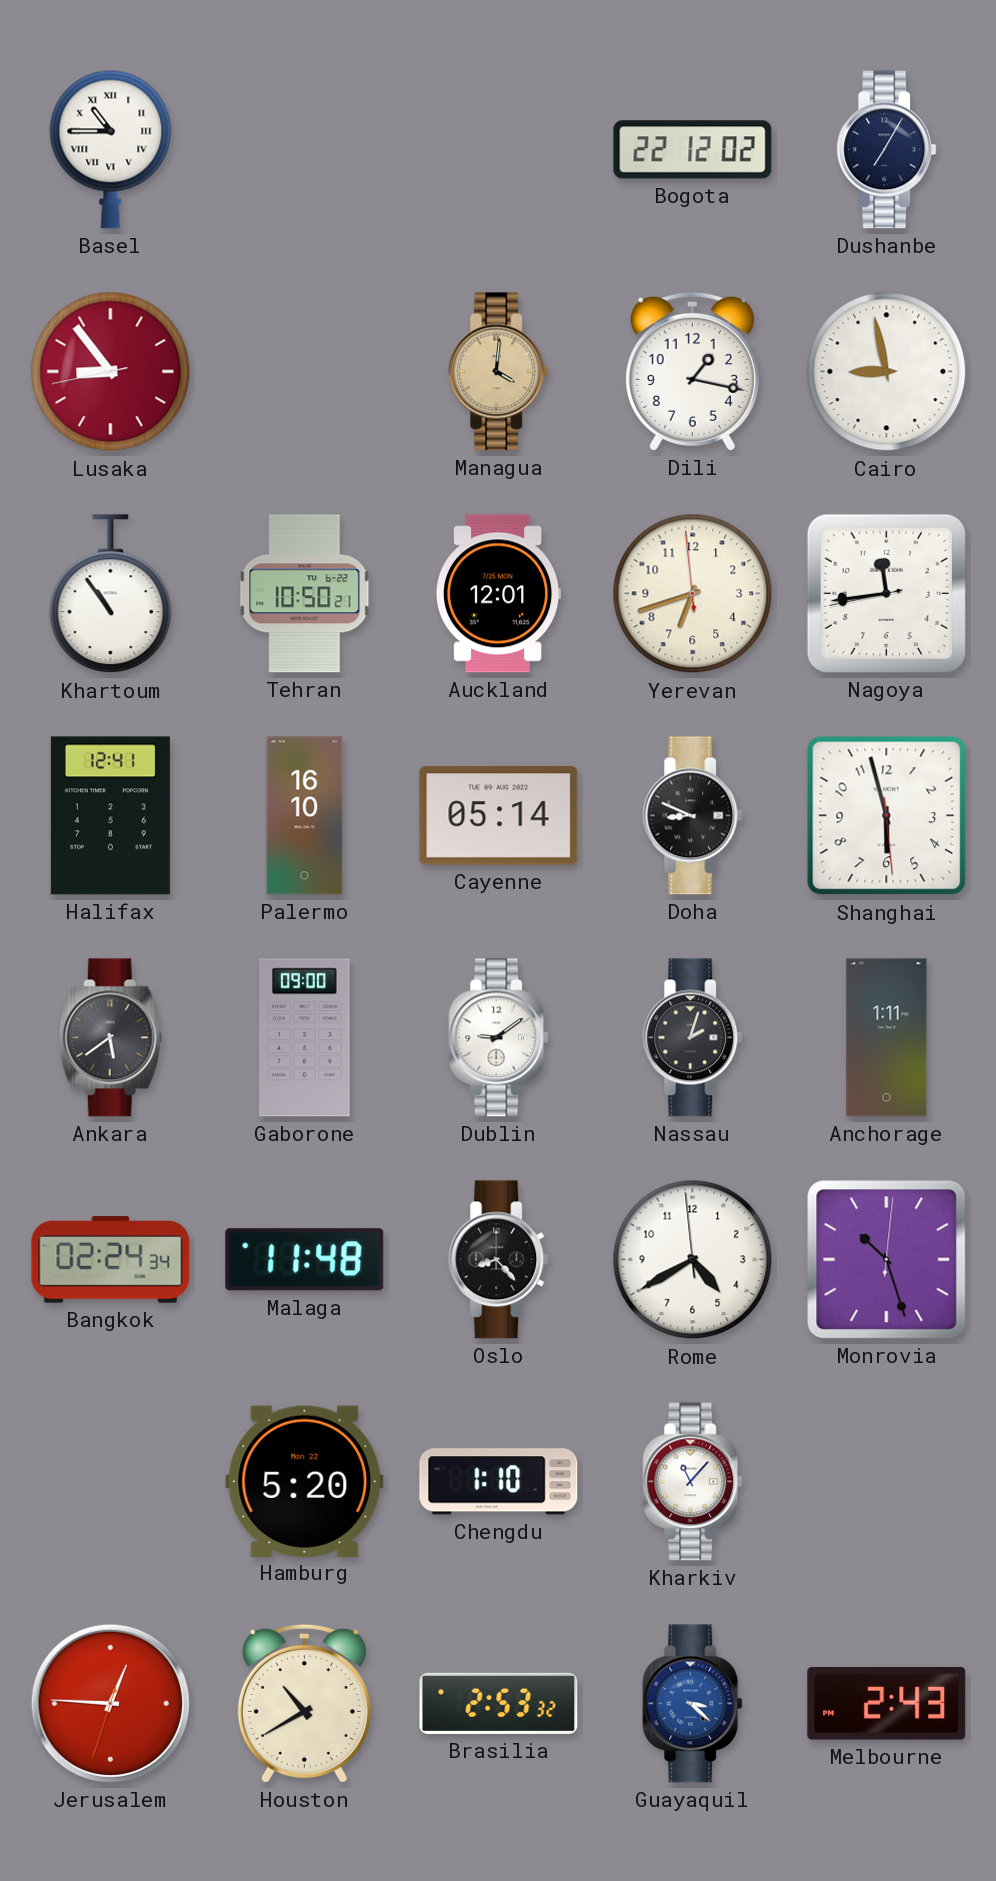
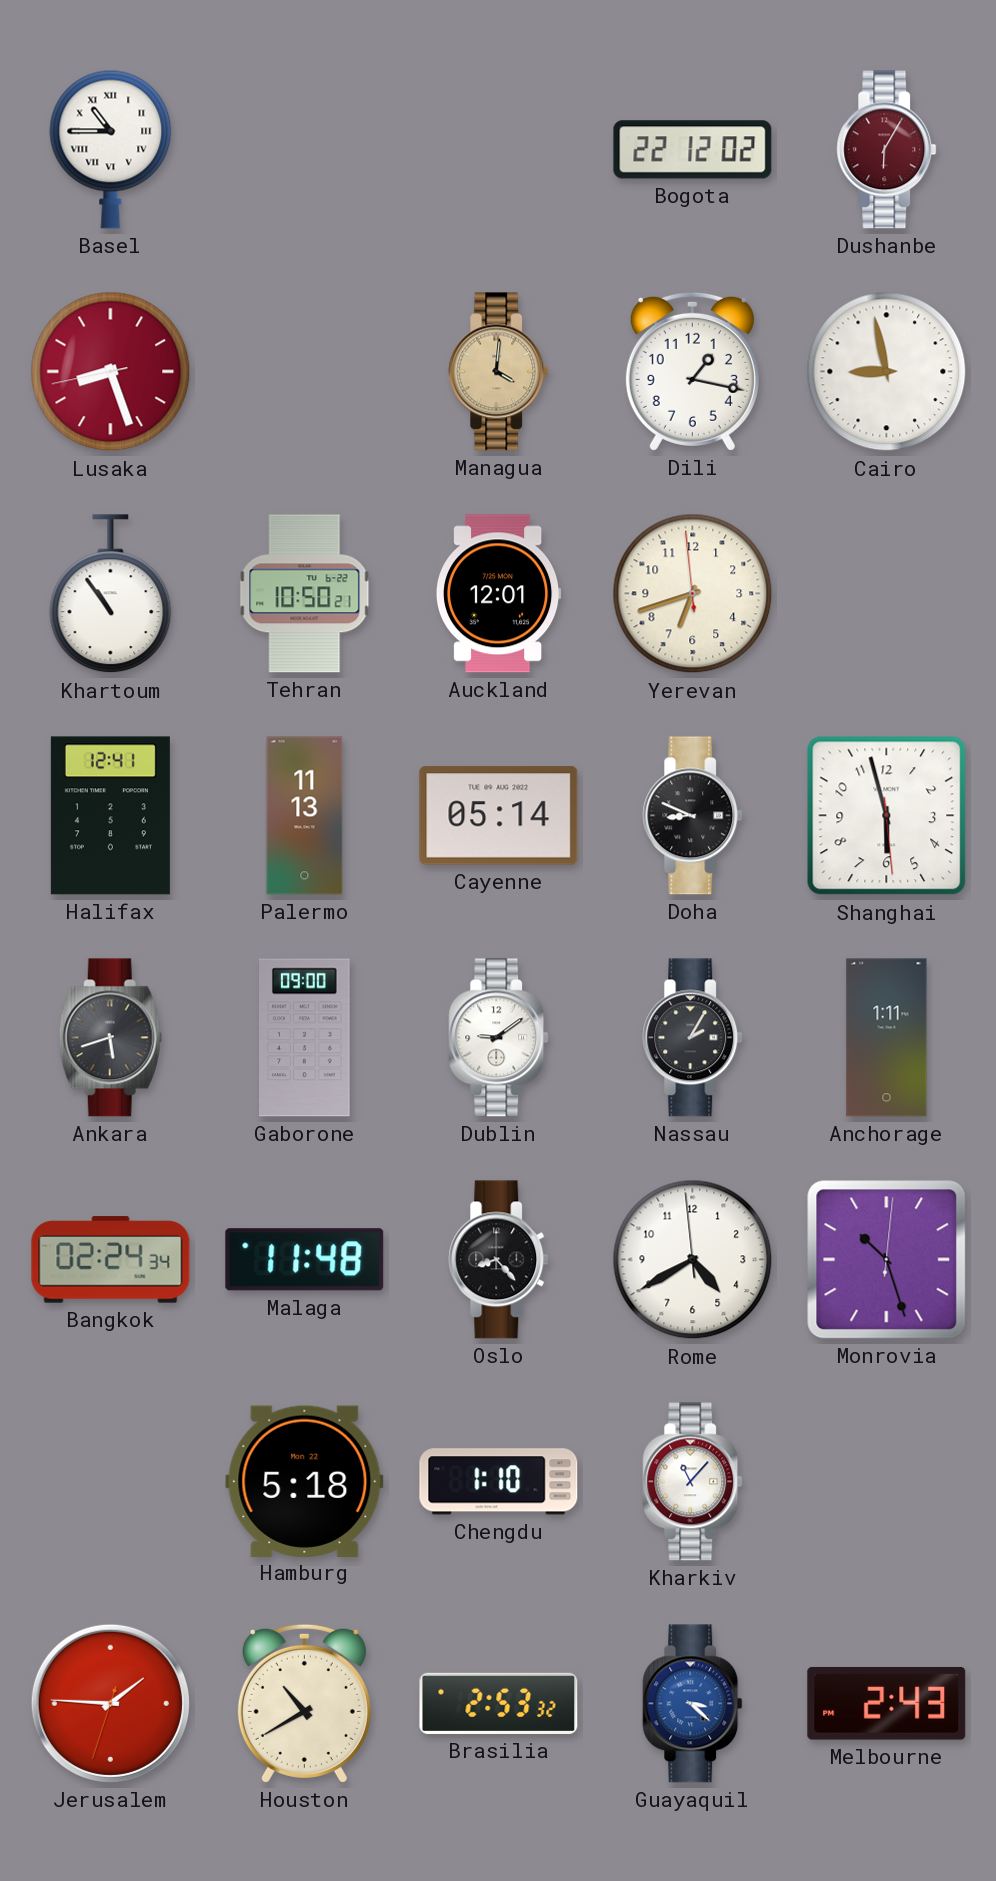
Dushanbe: 7:05 -> 6:05
Dushanbe dial: navy -> burgundy
Lusaka: 8:53 -> 8:26
Nagoya: 11:43 -> none
Palermo: 16:10 -> 11:13
Ankara: 5:39 -> 5:42
Nassau: 2:03 -> 2:05
Hamburg: 5:20 -> 5:18
Jerusalem: 12:45 -> 1:45
